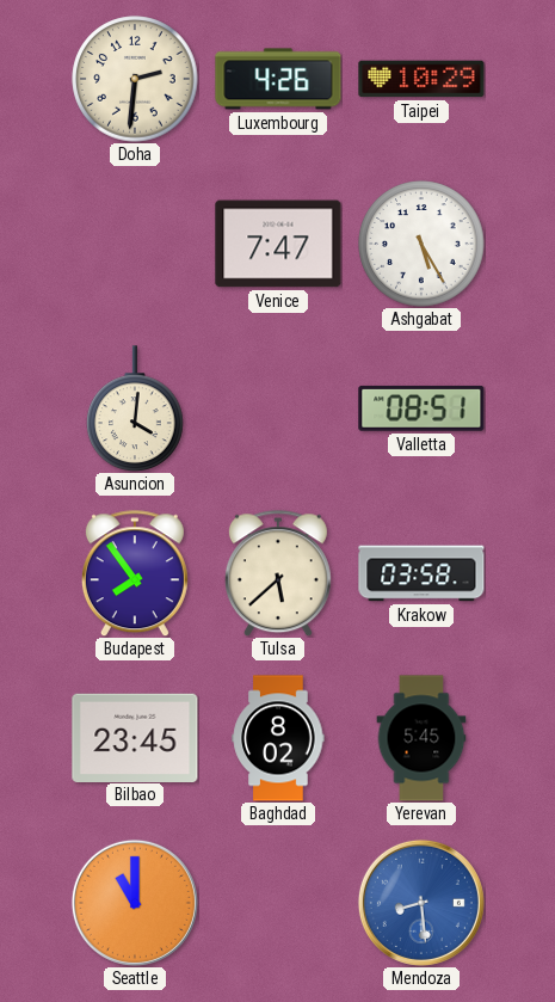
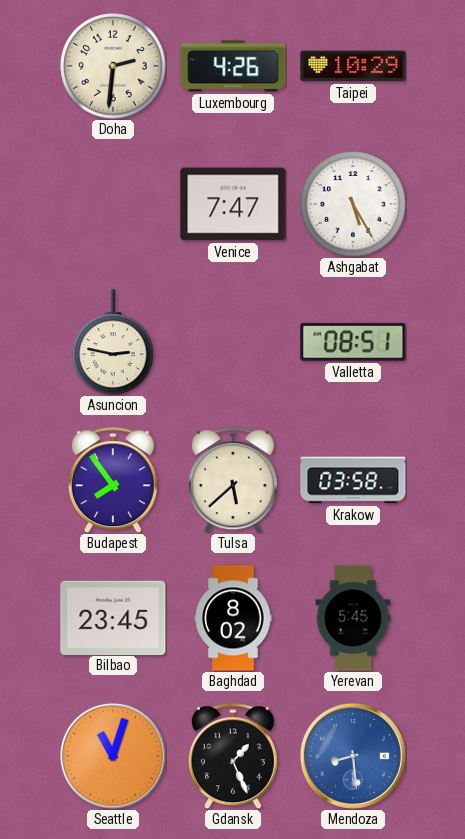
Asuncion: 4:01 -> 2:47
Seattle: 11:00 -> 11:03
Gdansk: none -> 1:26
